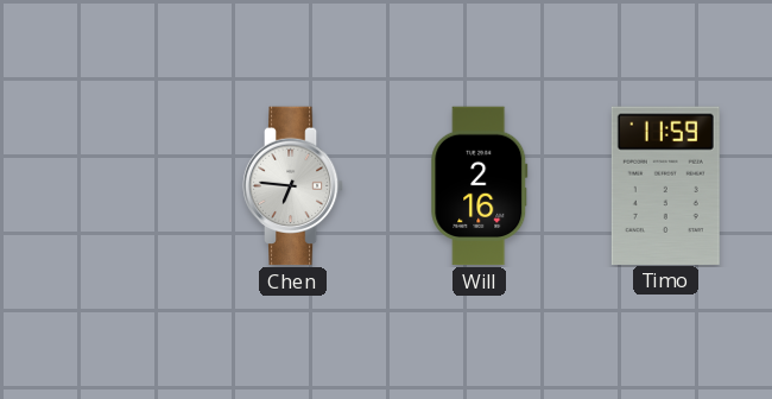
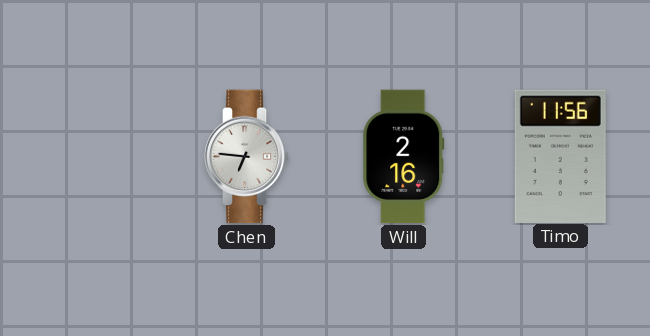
Timo: 11:59 -> 11:56
